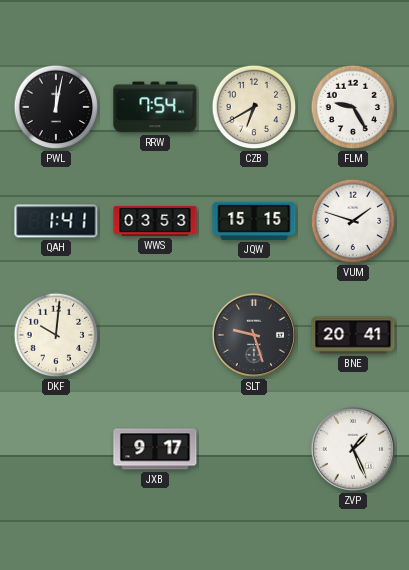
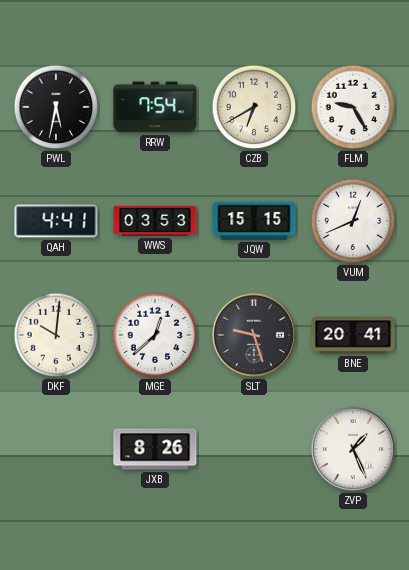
PWL: 12:02 -> 5:32
QAH: 1:41 -> 4:41
VUM: 1:48 -> 12:41
MGE: none -> 12:38
JXB: 9:17 -> 8:26
